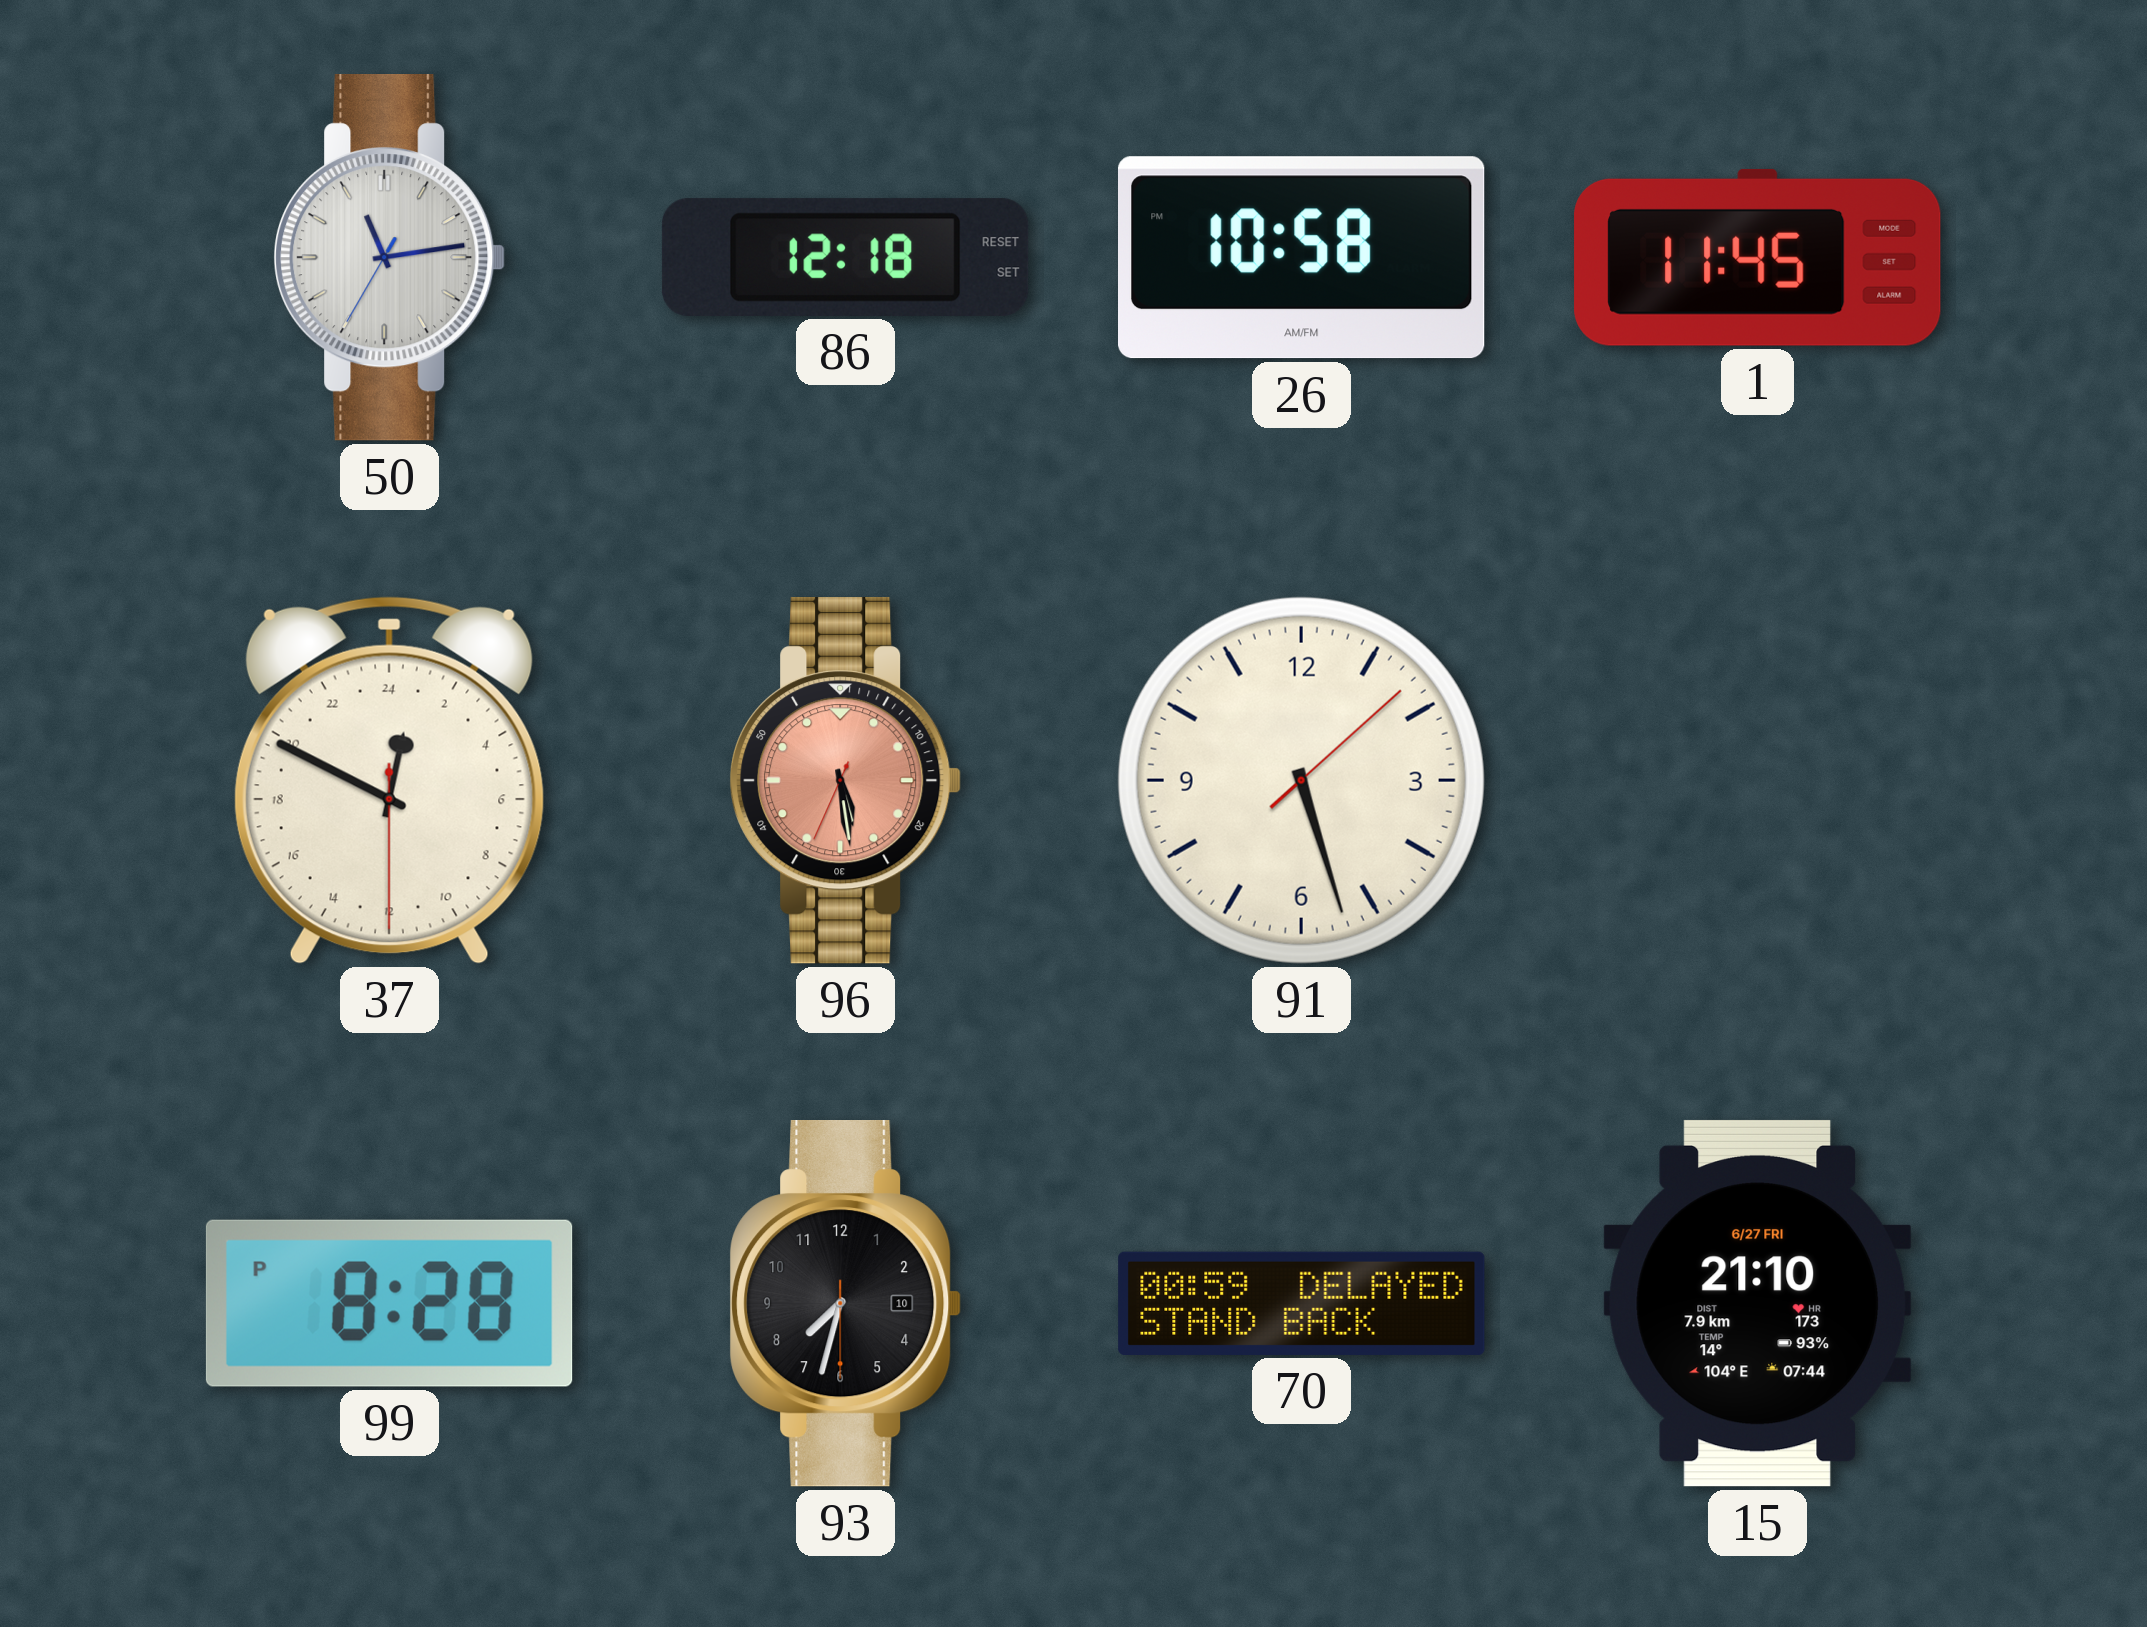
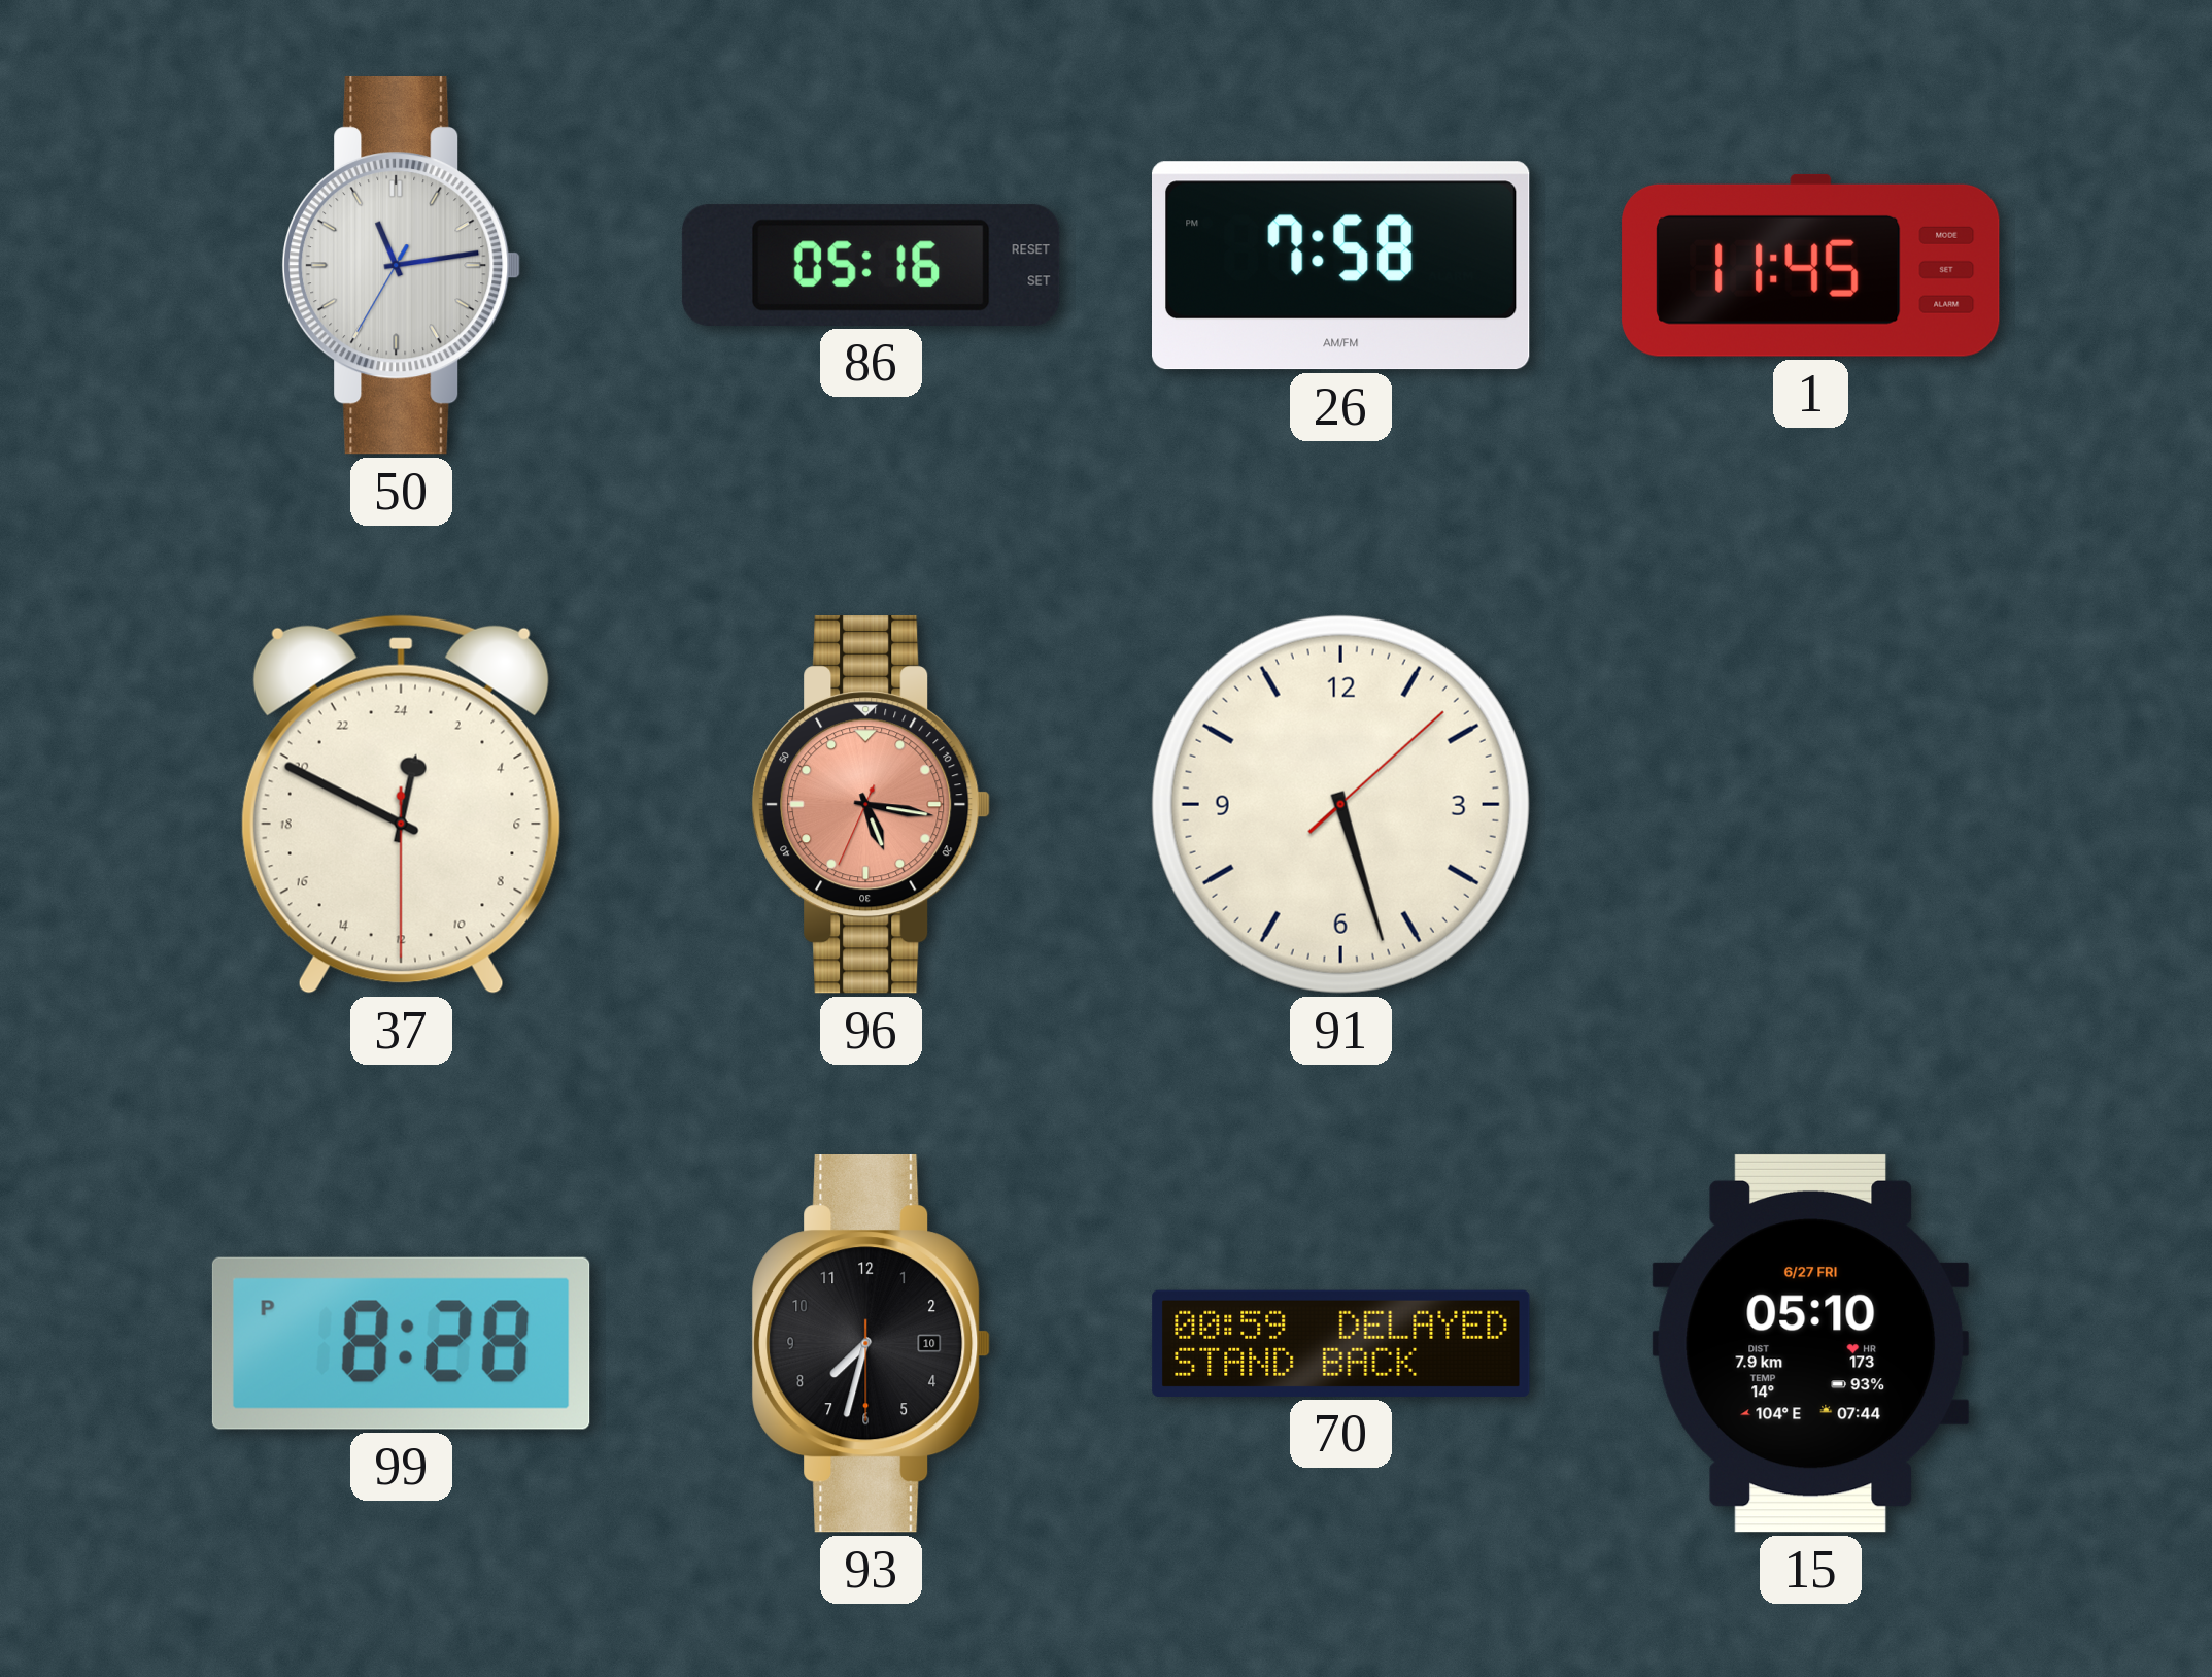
86: 12:18 -> 05:16
26: 10:58 -> 7:58
96: 5:28 -> 5:16
15: 21:10 -> 05:10
